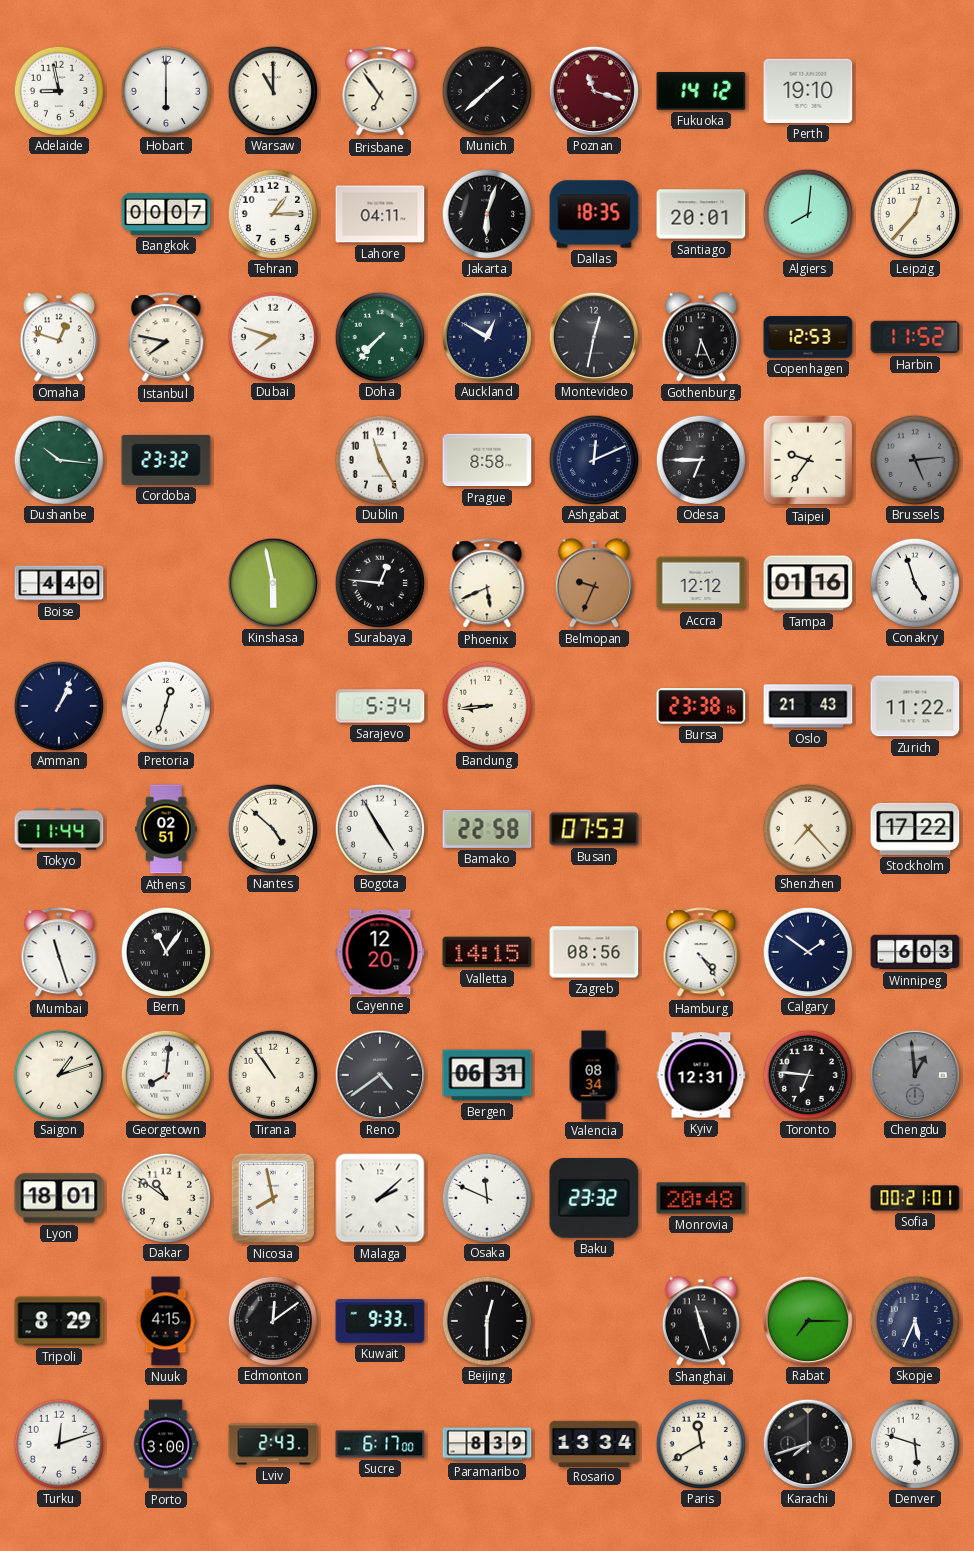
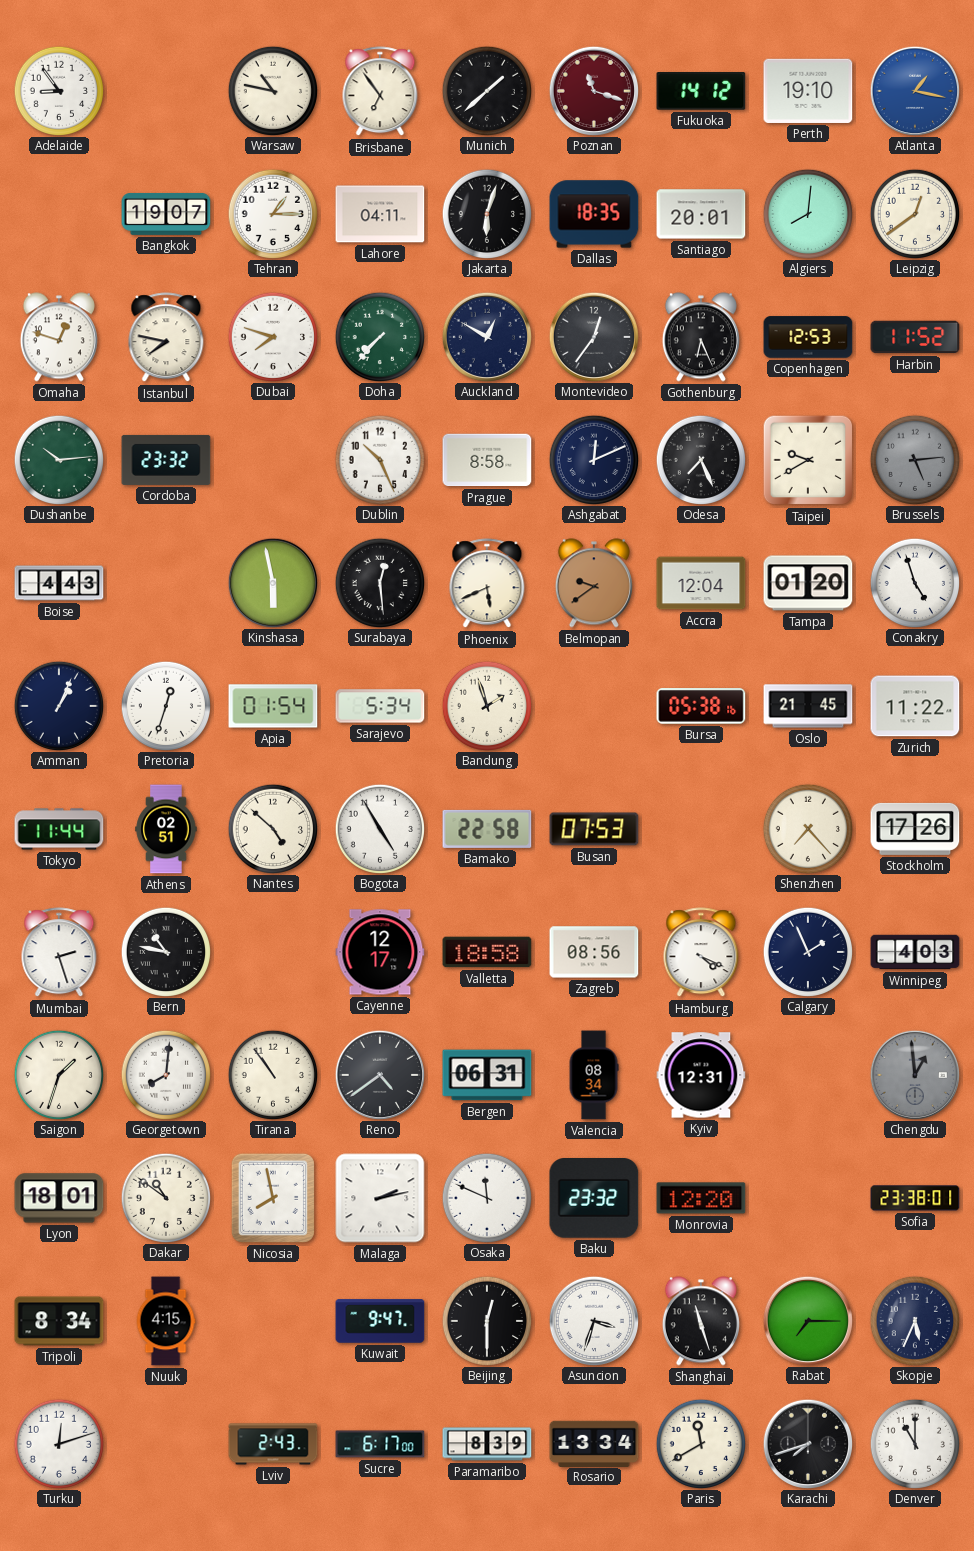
Adelaide: 8:58 -> 8:54
Hobart: 6:00 -> none
Warsaw: 11:00 -> 10:47
Atlanta: none -> 1:17
Bangkok: 00:07 -> 19:07
Leipzig: 12:37 -> 12:39
Montevideo: 12:32 -> 12:36
Dushanbe: 10:16 -> 10:14
Dublin: 11:25 -> 10:26
Odesa: 6:45 -> 7:26
Taipei: 9:36 -> 9:40
Boise: 4:40 -> 4:43
Surabaya: 12:46 -> 12:29
Belmopan: 9:34 -> 9:39
Accra: 12:12 -> 12:04
Tampa: 01:16 -> 01:20
Apia: none -> 01:54
Bandung: 8:44 -> 1:57
Bursa: 23:38 -> 05:38
Oslo: 21:43 -> 21:45
Stockholm: 17:22 -> 17:26
Mumbai: 11:27 -> 2:27
Bern: 11:06 -> 10:47
Cayenne: 12:20 -> 12:17
Valletta: 14:15 -> 18:58
Hamburg: 4:24 -> 4:19
Calgary: 1:51 -> 1:56
Winnipeg: 6:03 -> 4:03
Saigon: 1:12 -> 1:33
Toronto: 6:46 -> none
Malaga: 2:08 -> 2:13
Monrovia: 20:48 -> 12:20
Sofia: 00:21 -> 23:38
Tripoli: 8:29 -> 8:34
Edmonton: 12:09 -> none
Kuwait: 9:33 -> 9:47
Asuncion: none -> 3:33
Porto: 3:00 -> none
Denver: 5:48 -> 11:00
